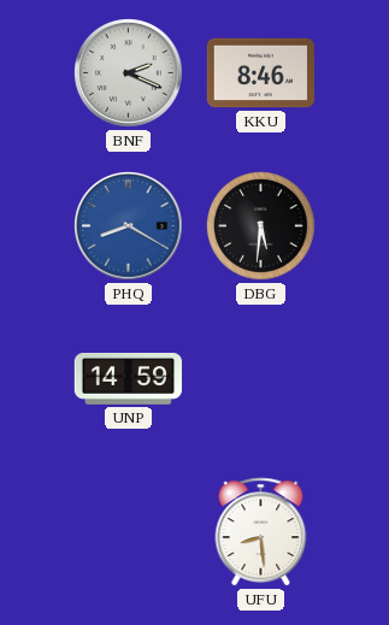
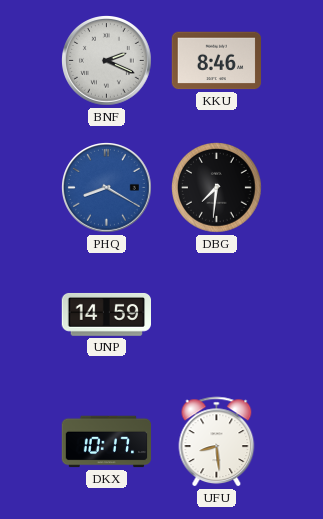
DBG: 5:31 -> 7:31
DKX: none -> 10:17
